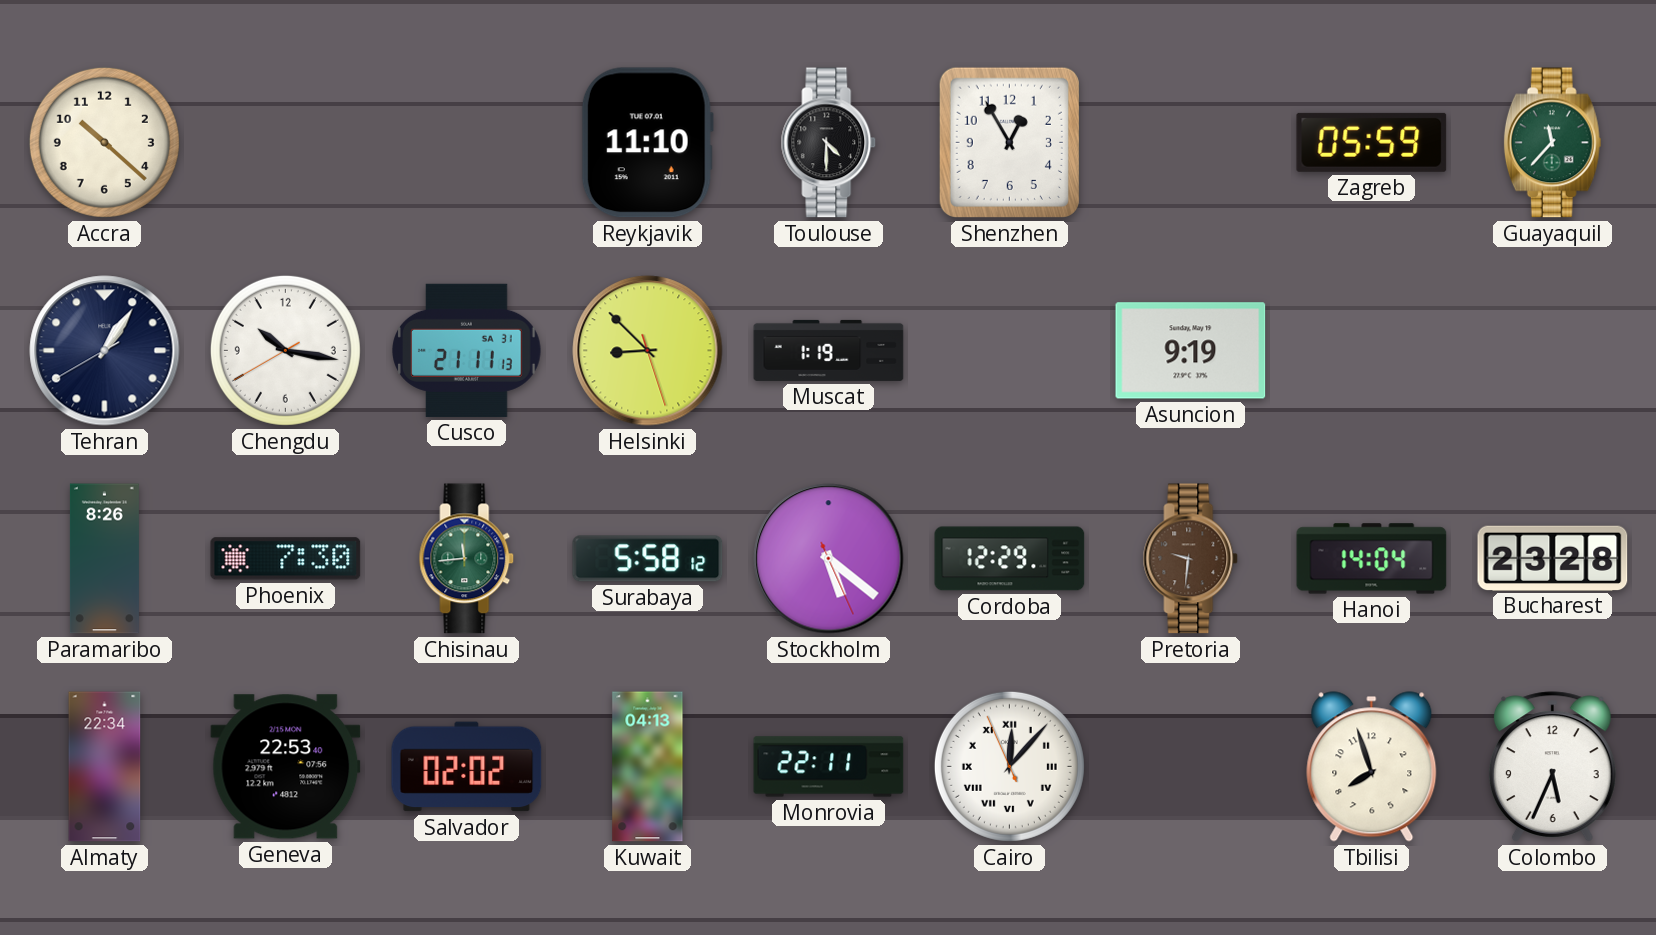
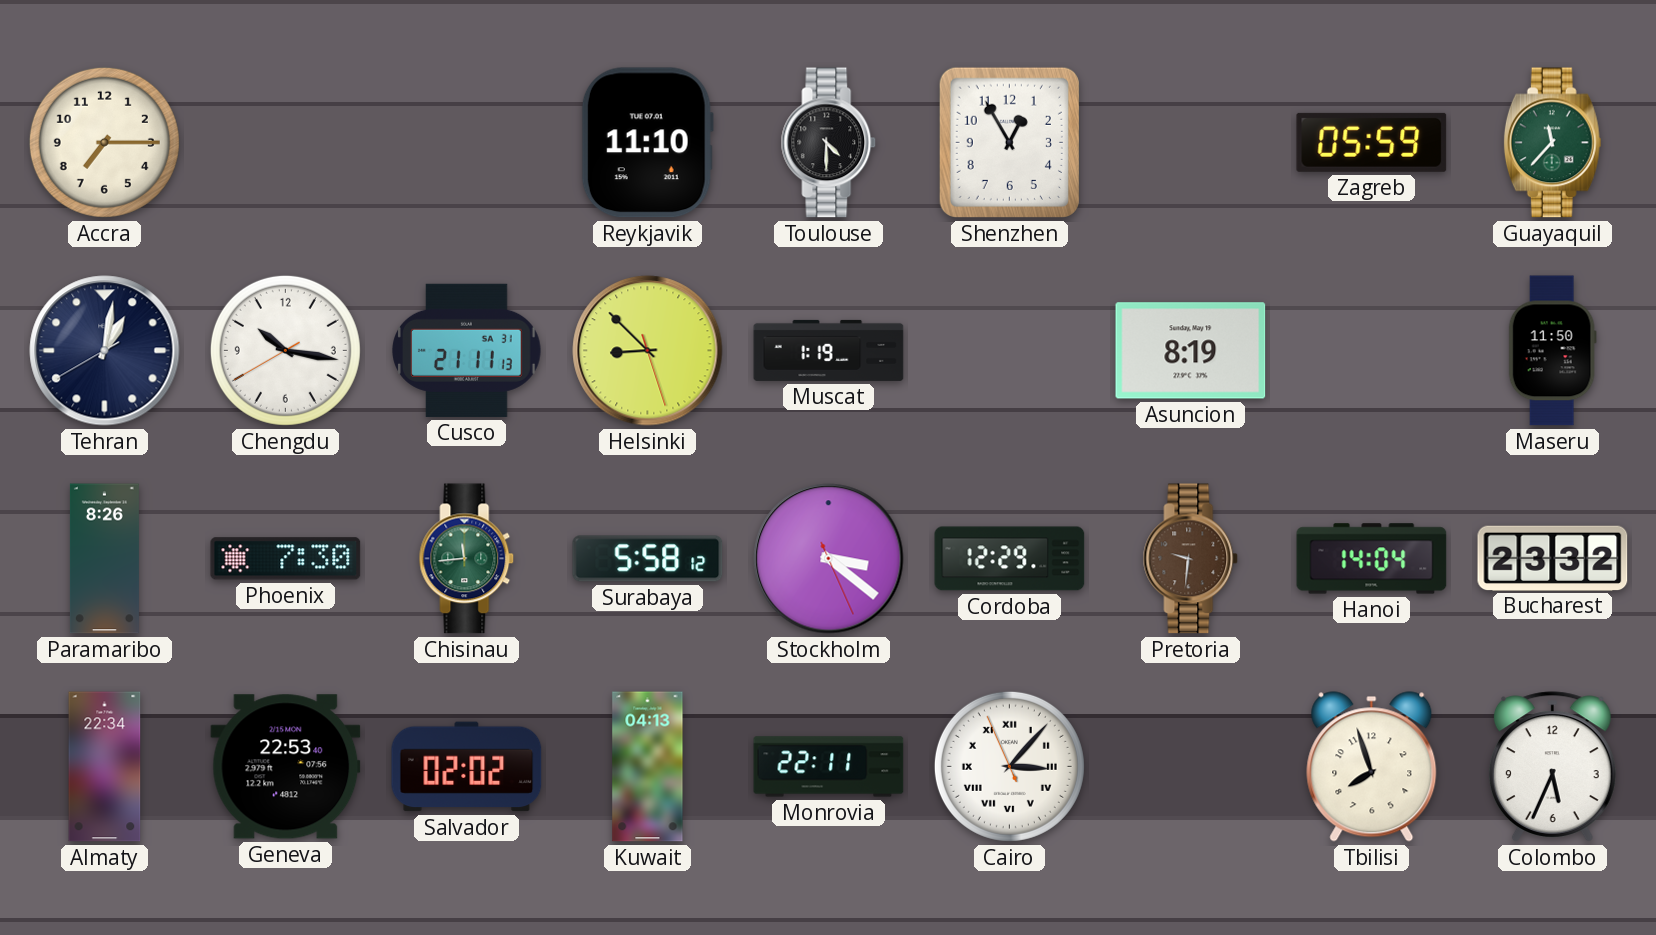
Accra: 10:22 -> 7:15
Tehran: 1:05 -> 1:01
Asuncion: 9:19 -> 8:19
Maseru: none -> 11:50
Stockholm: 5:21 -> 3:21
Bucharest: 23:28 -> 23:32
Cairo: 12:06 -> 3:06
